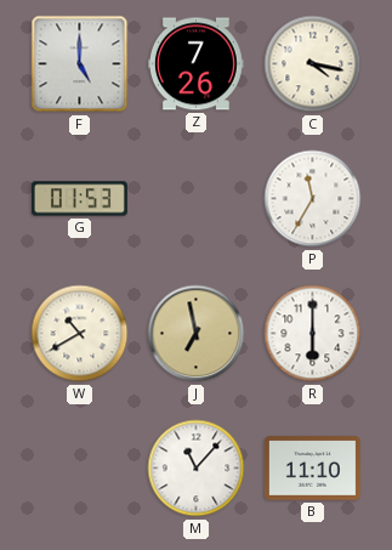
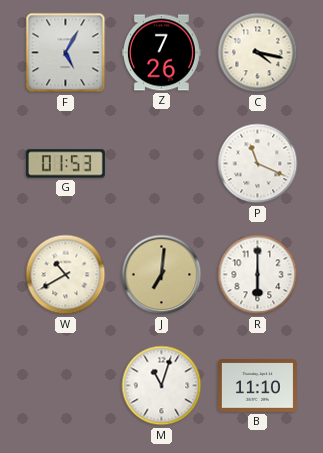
F: 5:00 -> 5:05
P: 11:35 -> 11:19
J: 6:58 -> 7:01
M: 11:07 -> 11:03
